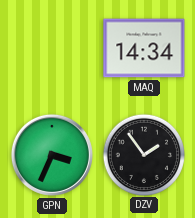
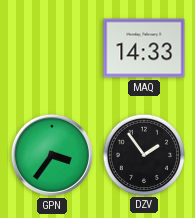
MAQ: 14:34 -> 14:33
GPN: 3:34 -> 3:36
